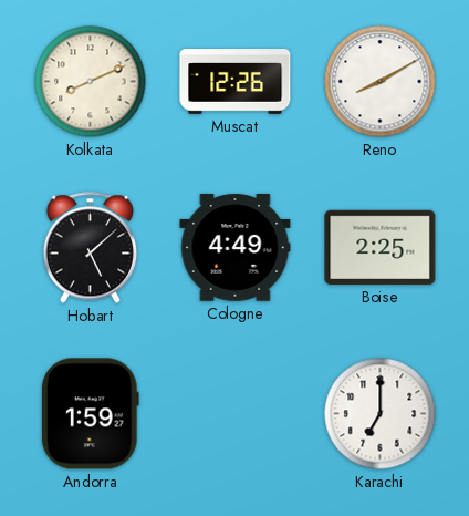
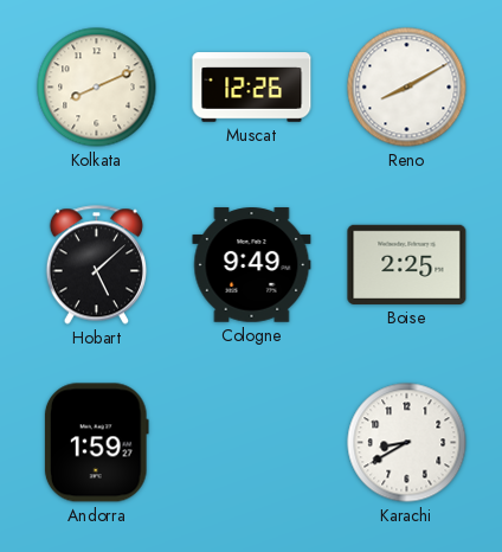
Cologne: 4:49 -> 9:49
Karachi: 7:00 -> 8:40
